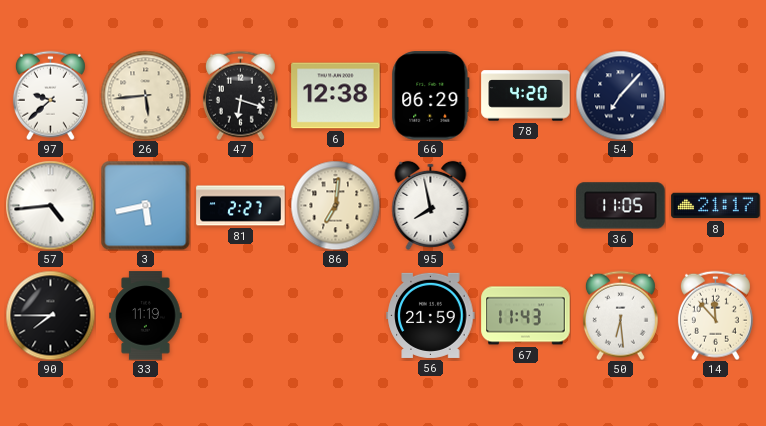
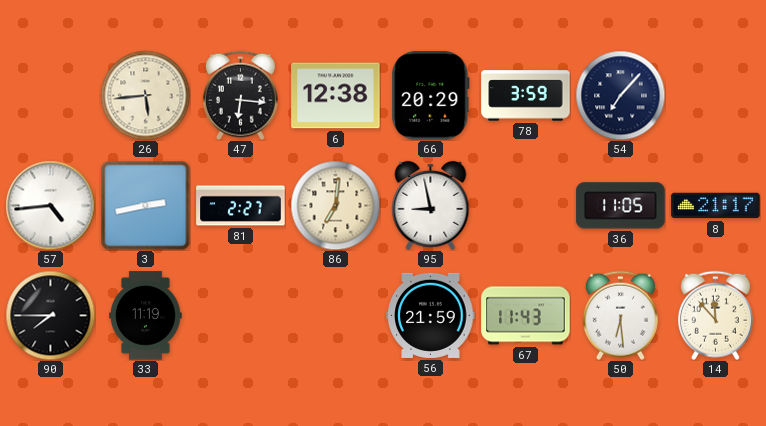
97: 9:38 -> none
47: 6:18 -> 6:16
66: 06:29 -> 20:29
78: 4:20 -> 3:59
3: 5:43 -> 2:43
95: 7:58 -> 8:58
